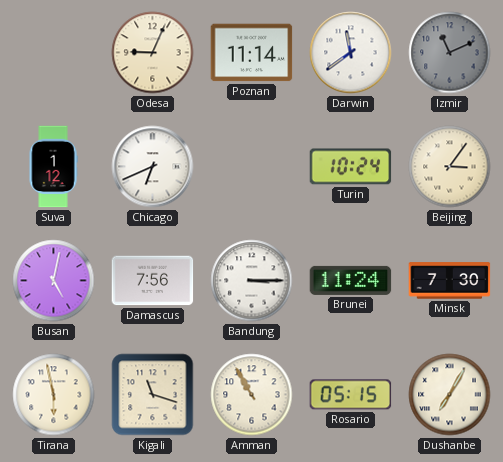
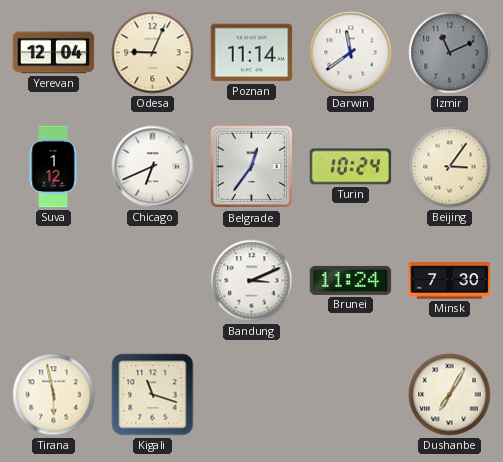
Yerevan: none -> 12:04
Belgrade: none -> 12:36
Busan: 5:02 -> none
Damascus: 7:56 -> none
Bandung: 3:15 -> 3:11
Amman: 10:55 -> none
Rosario: 05:15 -> none
